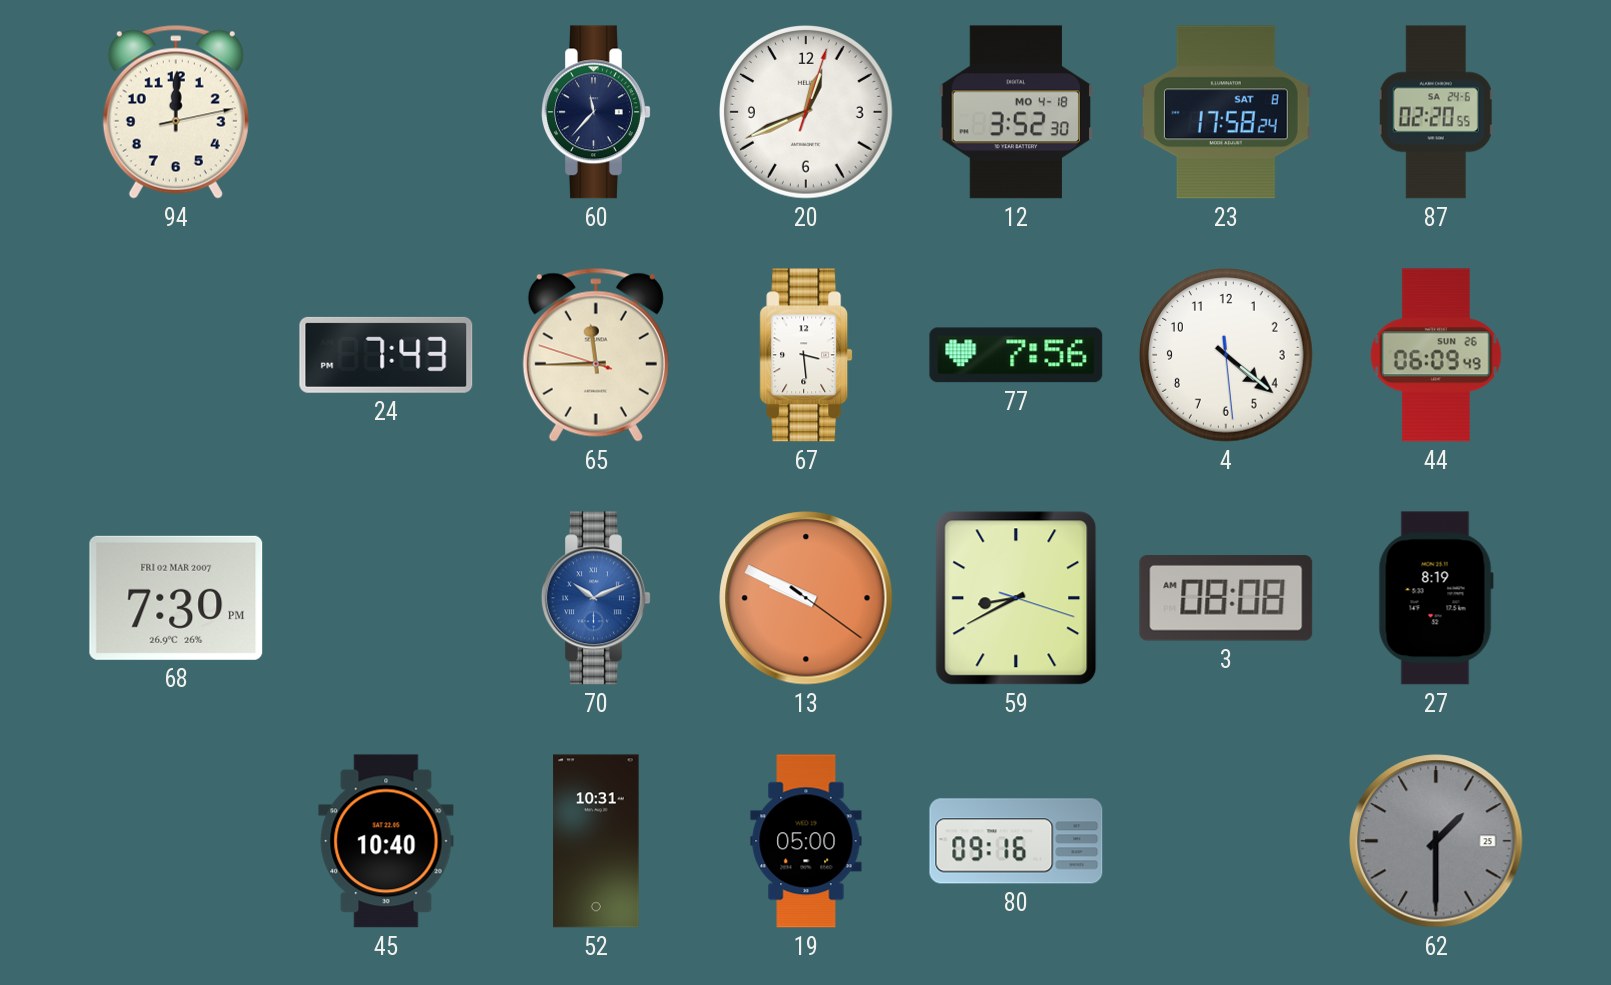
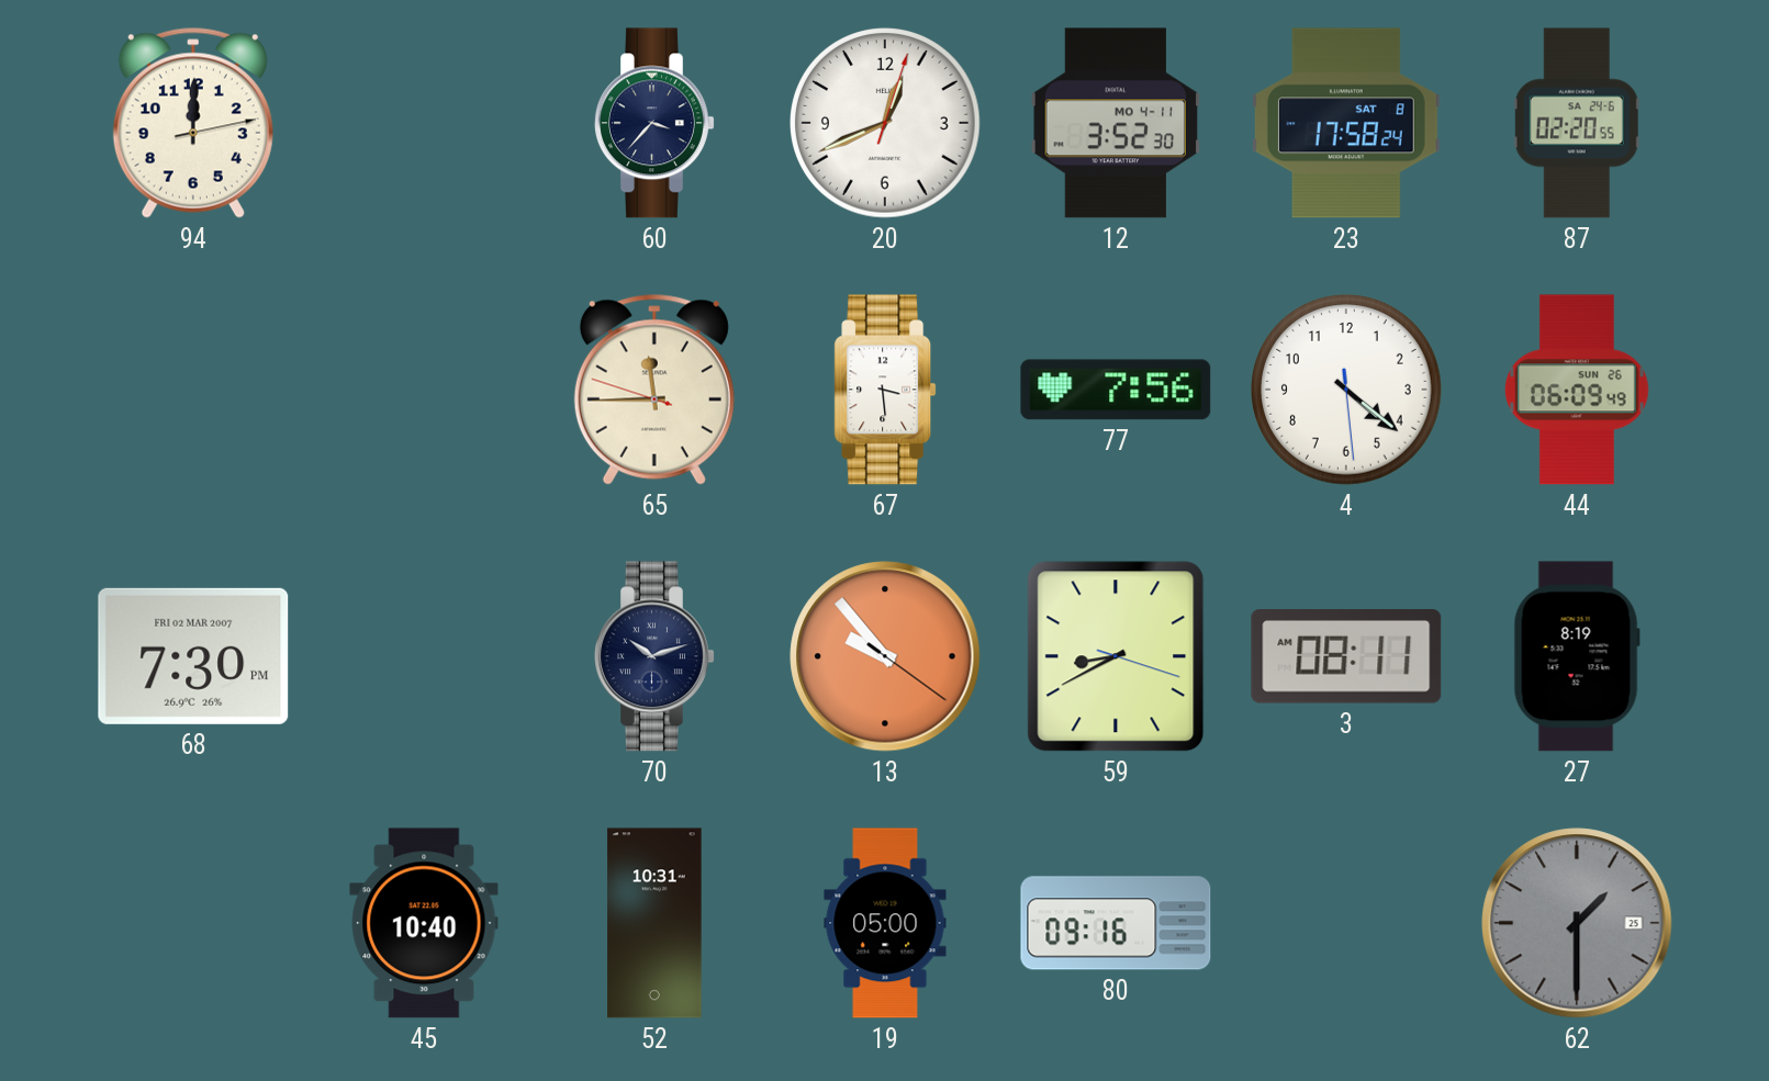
60: 11:37 -> 3:37
12 date: MO 4-18 -> MO 4-11
24: 7:43 -> none
70: 10:11 -> 10:12
70 dial: blue -> navy
13: 9:49 -> 9:53
3: 08:08 -> 08:11
